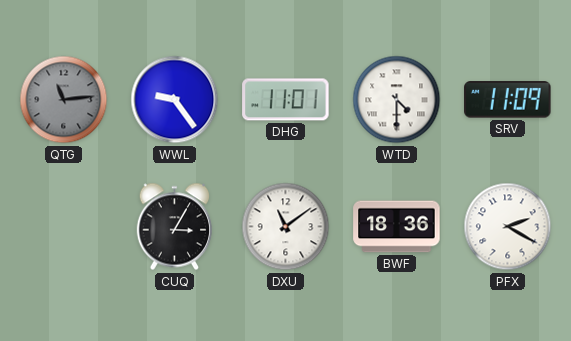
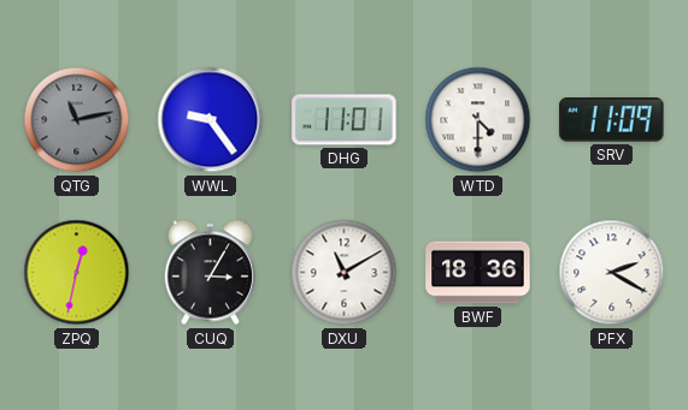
QTG: 11:14 -> 11:13
ZPQ: none -> 12:32
DXU: 11:09 -> 11:10
